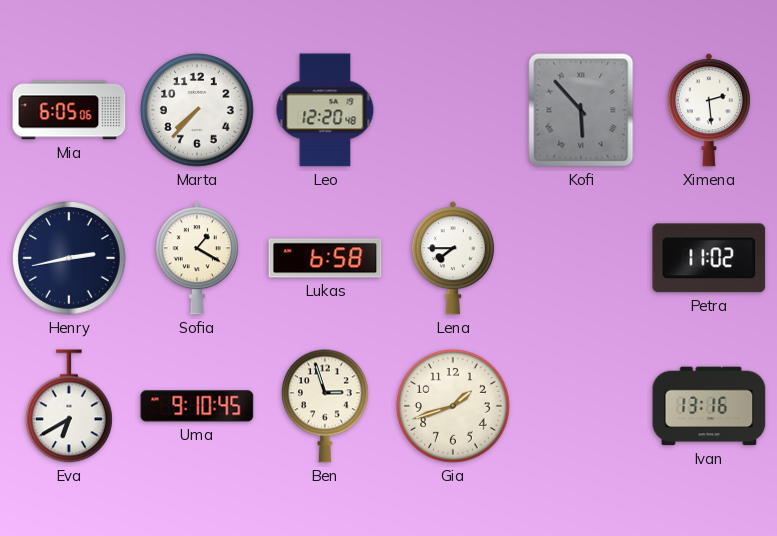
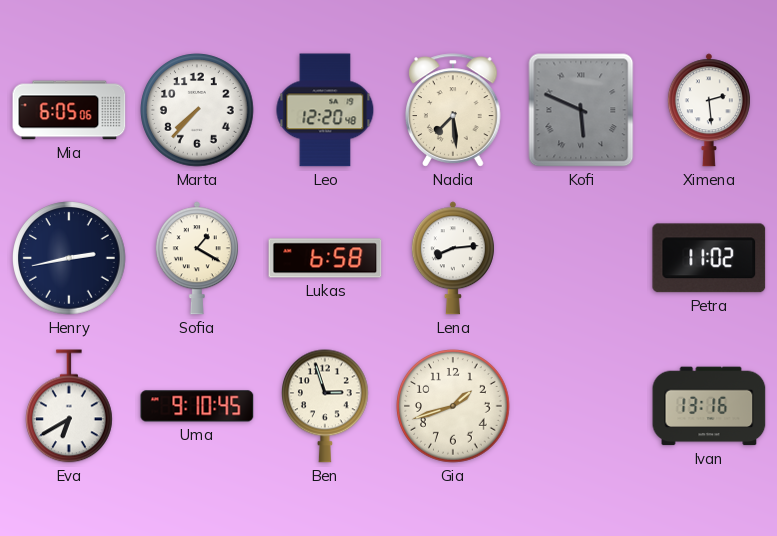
Nadia: none -> 7:29
Kofi: 5:53 -> 5:49
Lena: 7:45 -> 8:14
